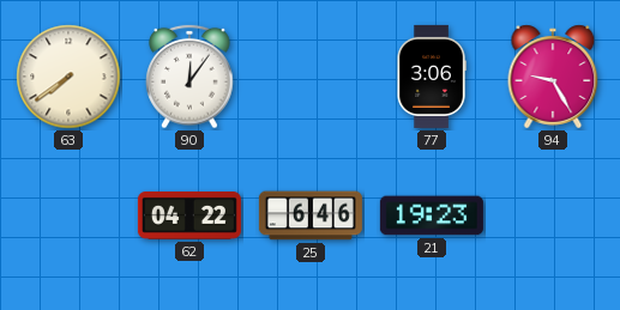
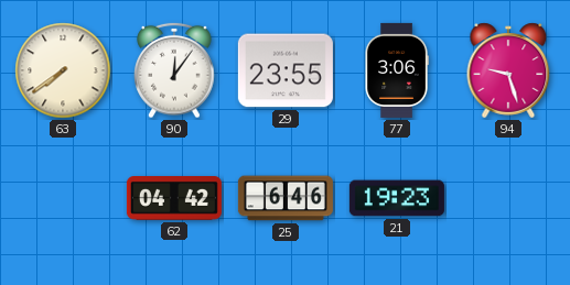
29: none -> 23:55
94: 9:25 -> 9:27
62: 04:22 -> 04:42
